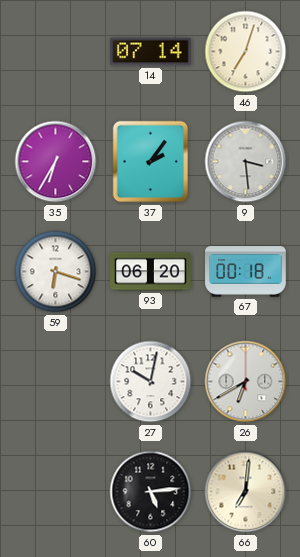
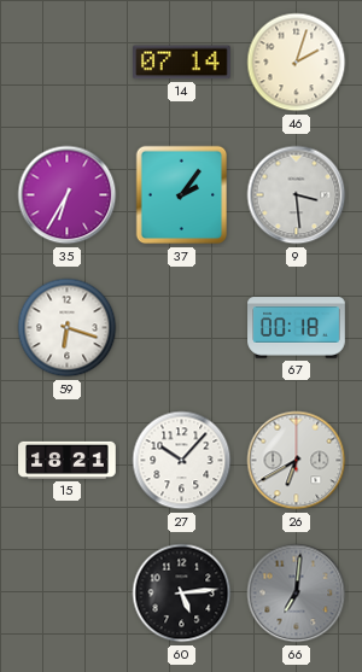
46: 7:03 -> 2:03
93: 06:20 -> none
15: none -> 18:21
27: 10:02 -> 10:07
66 dial: cream -> grey
